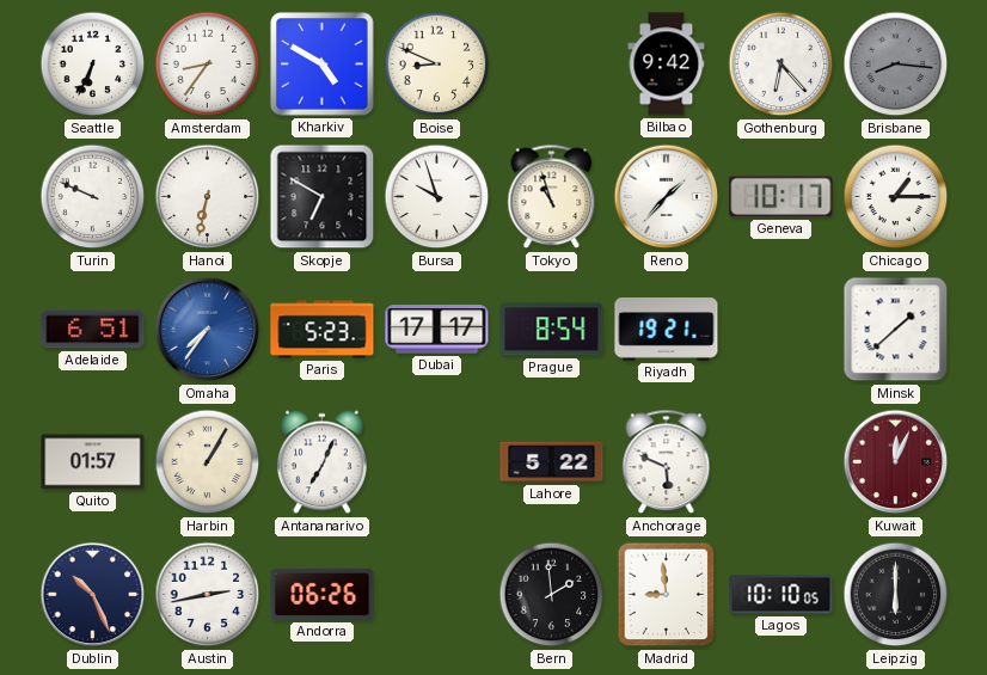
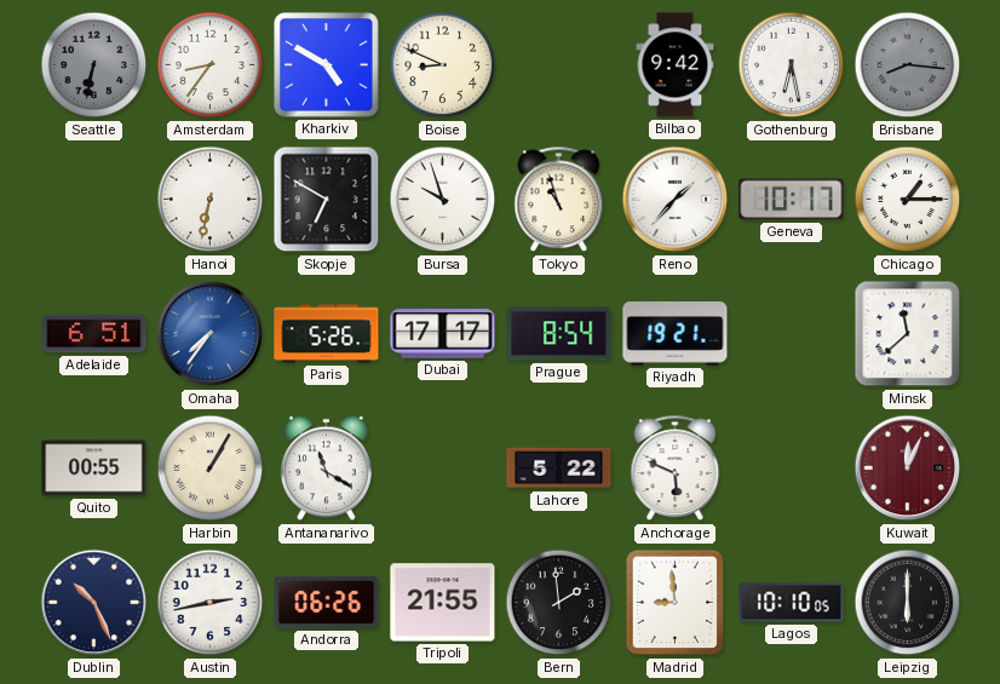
Seattle: 6:34 -> 6:32
Seattle dial: white -> grey
Gothenburg: 6:23 -> 6:28
Turin: 9:49 -> none
Paris: 5:23 -> 5:26
Minsk: 1:38 -> 11:38
Quito: 01:57 -> 00:55
Antananarivo: 7:04 -> 11:20
Tripoli: none -> 21:55
